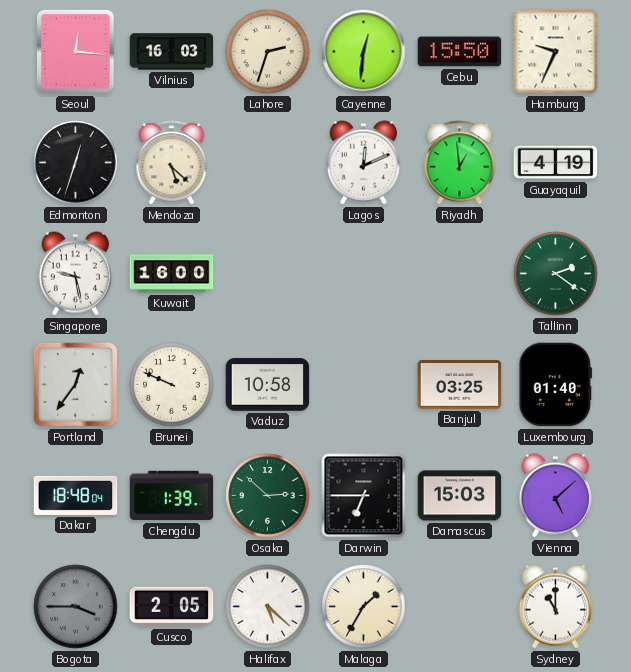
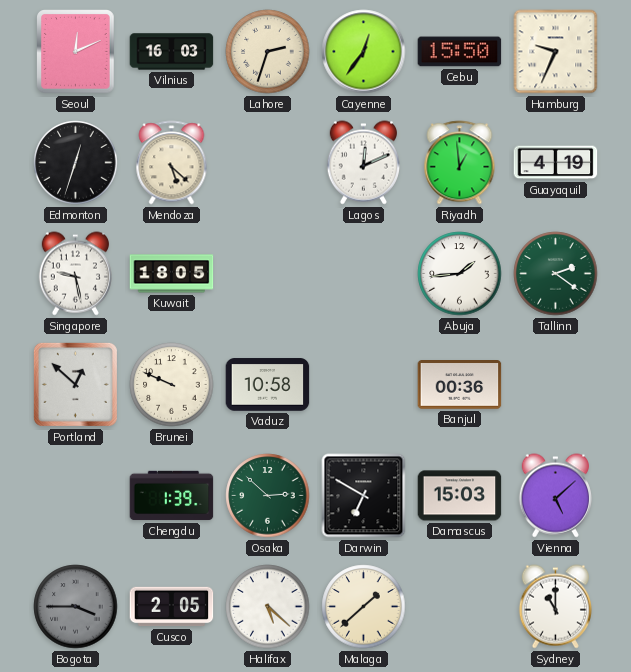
Seoul: 12:16 -> 12:11
Cayenne: 12:31 -> 12:36
Kuwait: 16:00 -> 18:05
Abuja: none -> 1:44
Portland: 12:36 -> 12:52
Banjul: 03:25 -> 00:36
Luxembourg: 01:40 -> none
Dakar: 18:48 -> none
Darwin: 6:45 -> 6:50
Malaga: 1:35 -> 1:38
